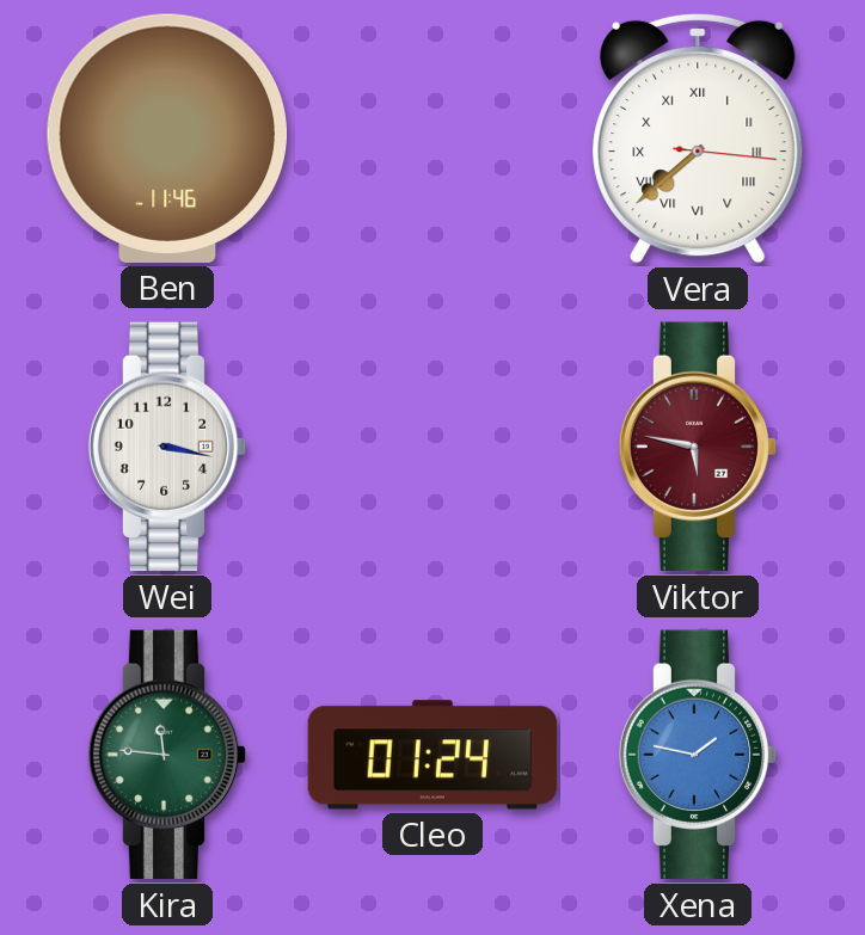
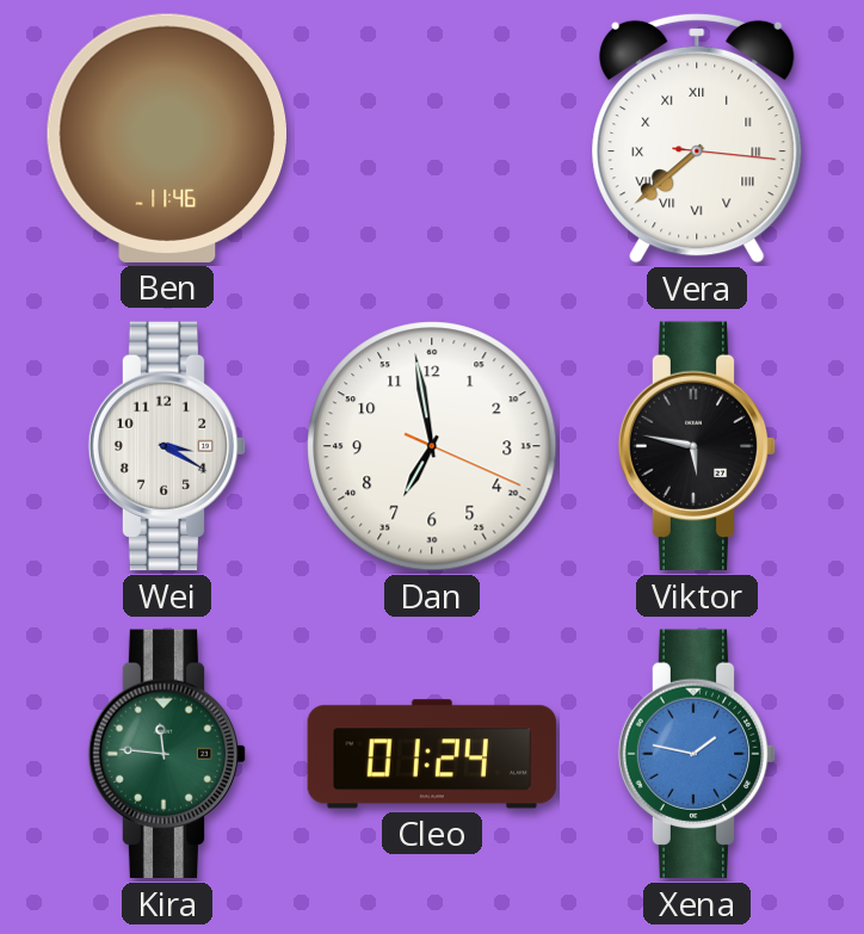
Wei: 3:17 -> 3:20
Dan: none -> 6:58
Viktor dial: burgundy -> black
